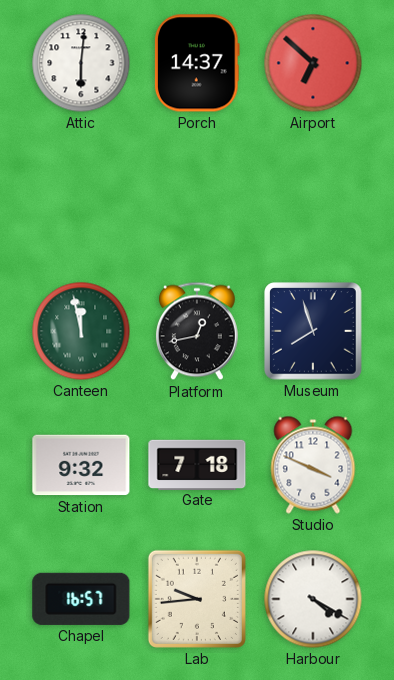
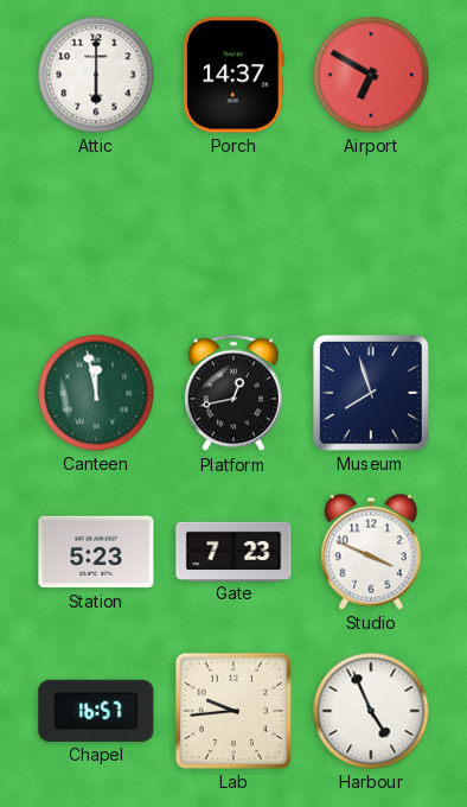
Attic: 6:01 -> 6:00
Airport: 6:52 -> 6:50
Station: 9:32 -> 5:23
Gate: 7:18 -> 7:23
Harbour: 4:20 -> 4:56
